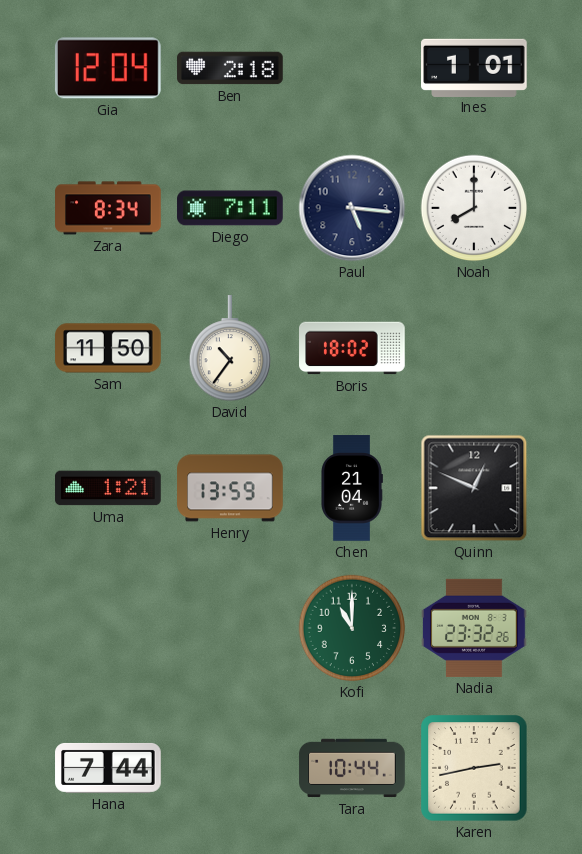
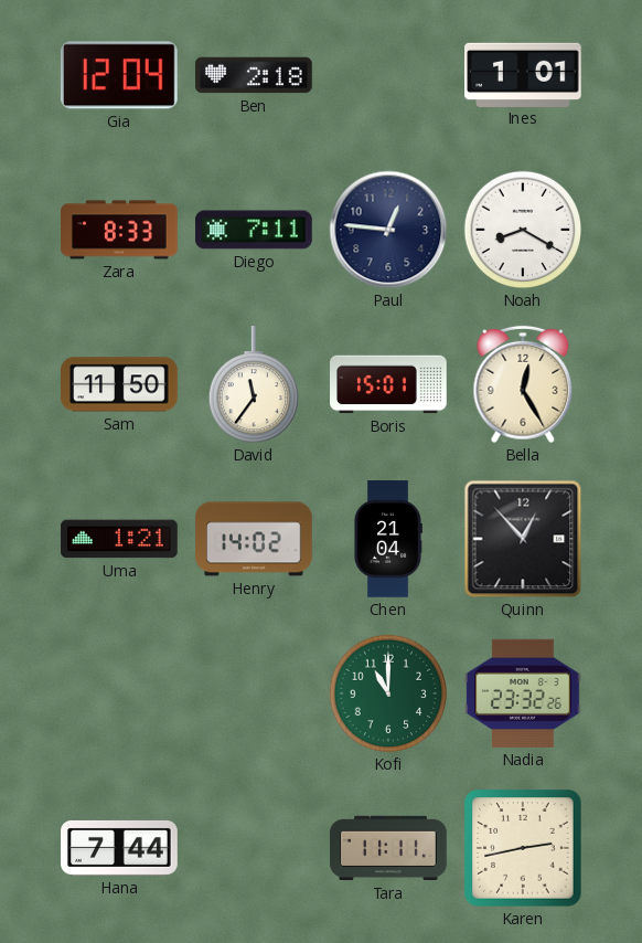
Zara: 8:34 -> 8:33
Paul: 5:16 -> 12:46
Noah: 8:00 -> 8:20
David: 10:36 -> 11:36
Boris: 18:02 -> 15:01
Bella: none -> 12:25
Henry: 13:59 -> 14:02
Quinn: 12:49 -> 12:53
Tara: 10:44 -> 11:11
